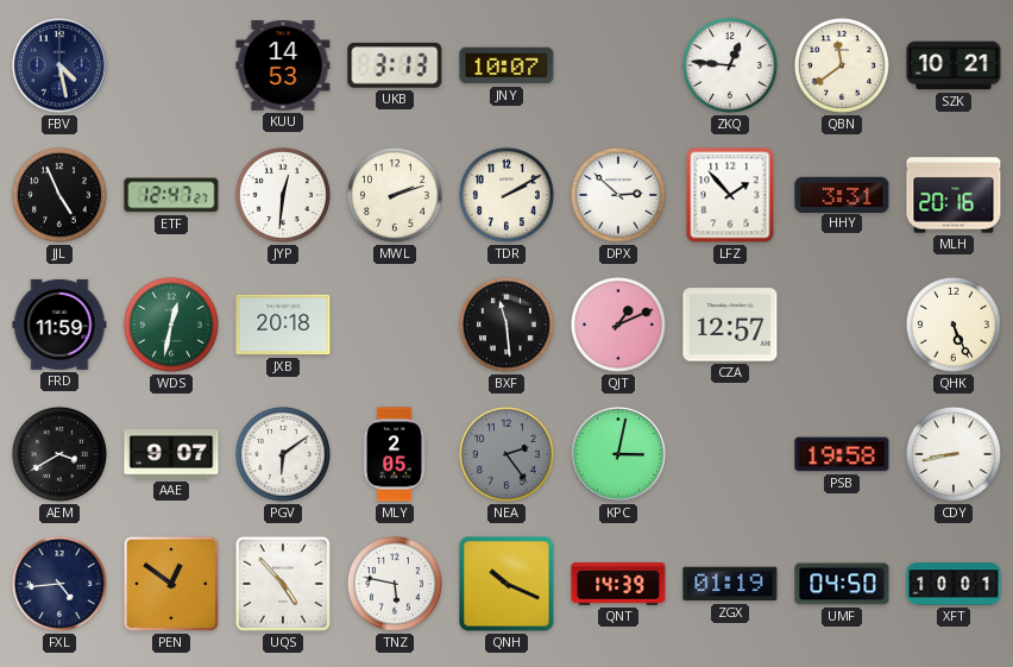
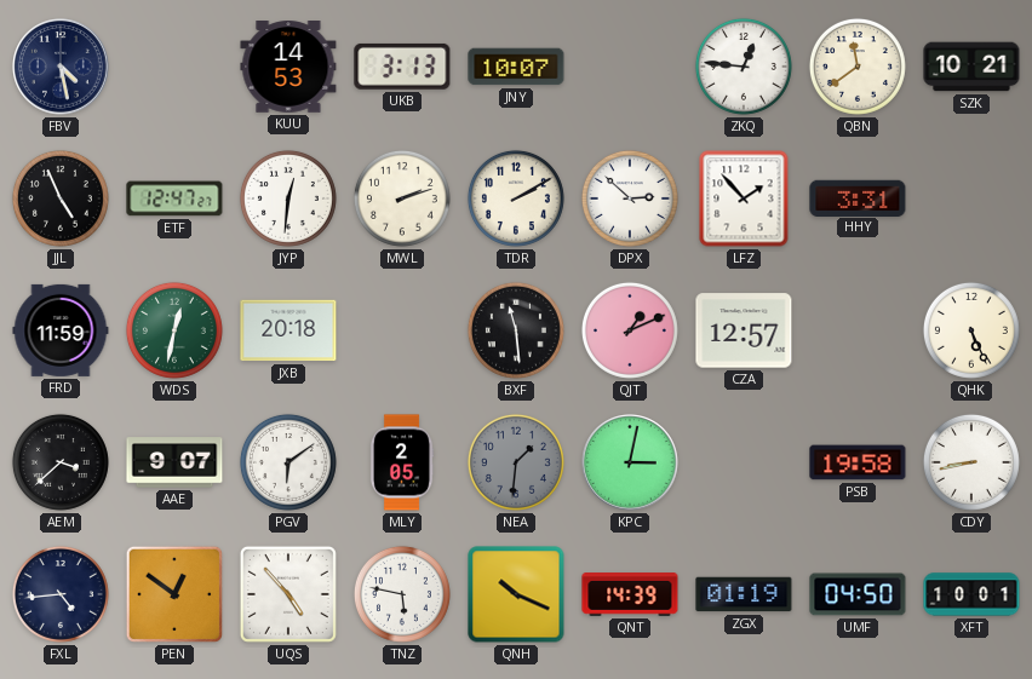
MLH: 20:16 -> none
AEM: 3:40 -> 3:38
NEA: 2:24 -> 1:31
